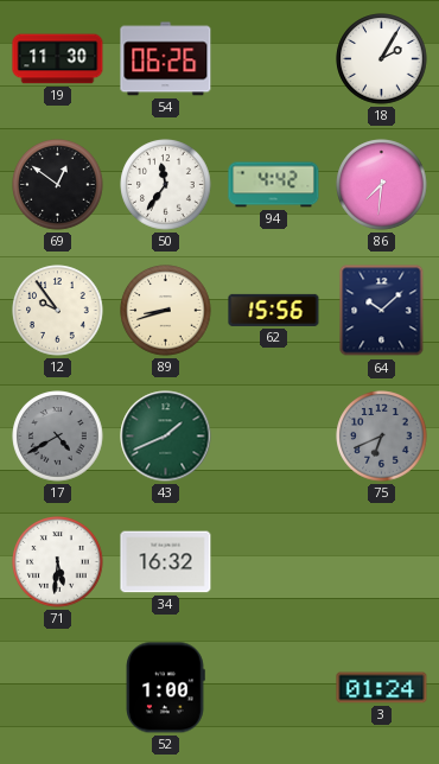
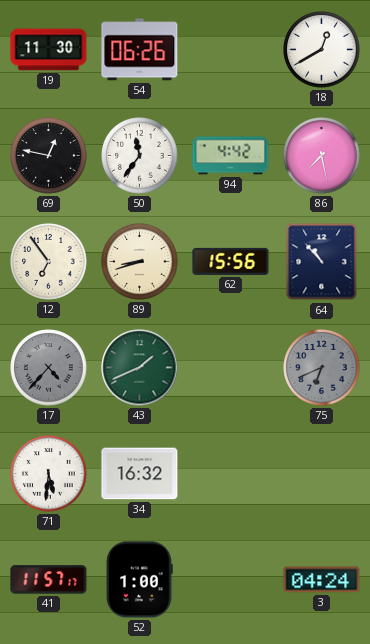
18: 2:05 -> 12:40
69: 12:51 -> 12:47
86: 7:31 -> 7:28
12: 9:54 -> 6:54
64: 10:08 -> 10:53
17: 4:40 -> 4:37
41: none -> 11:57
3: 01:24 -> 04:24
